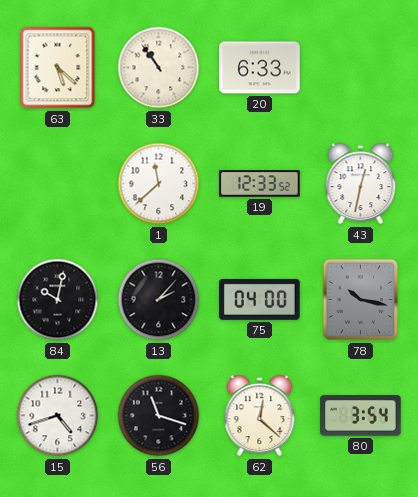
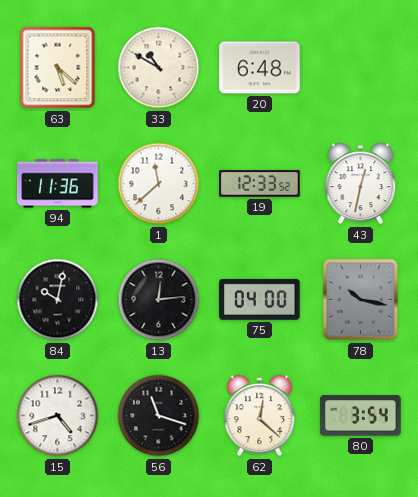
33: 10:54 -> 10:50
20: 6:33 -> 6:48
94: none -> 11:36
13: 2:07 -> 12:14
